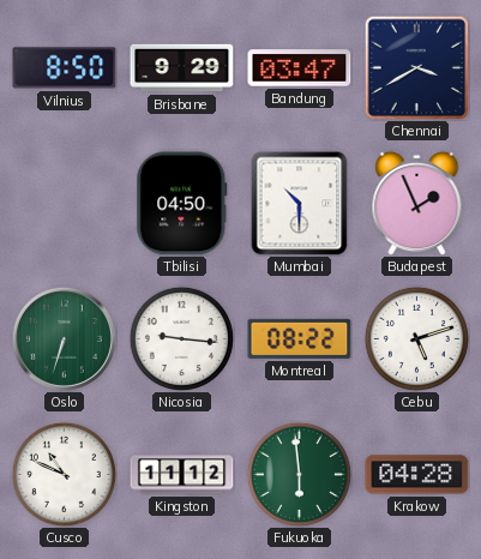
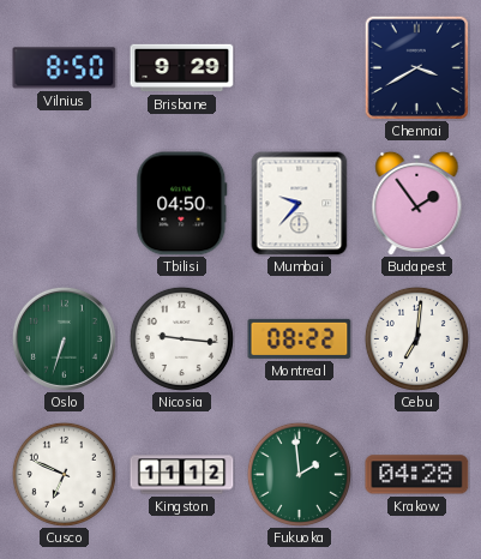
Bandung: 03:47 -> none
Mumbai: 10:30 -> 9:37
Budapest: 1:56 -> 1:54
Cebu: 5:12 -> 7:01
Cusco: 10:49 -> 6:49
Fukuoka: 5:59 -> 1:59
